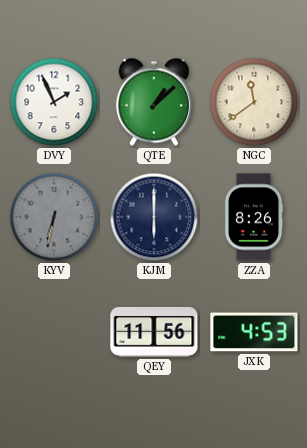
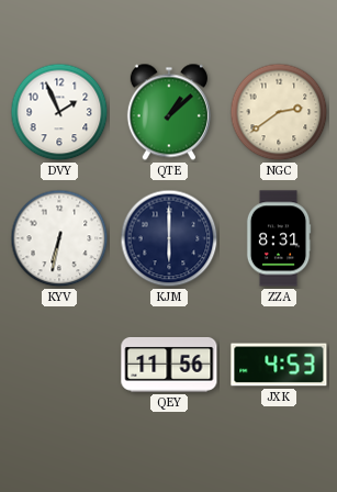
NGC: 11:39 -> 2:39
KYV dial: grey -> white
ZZA: 8:26 -> 8:31
